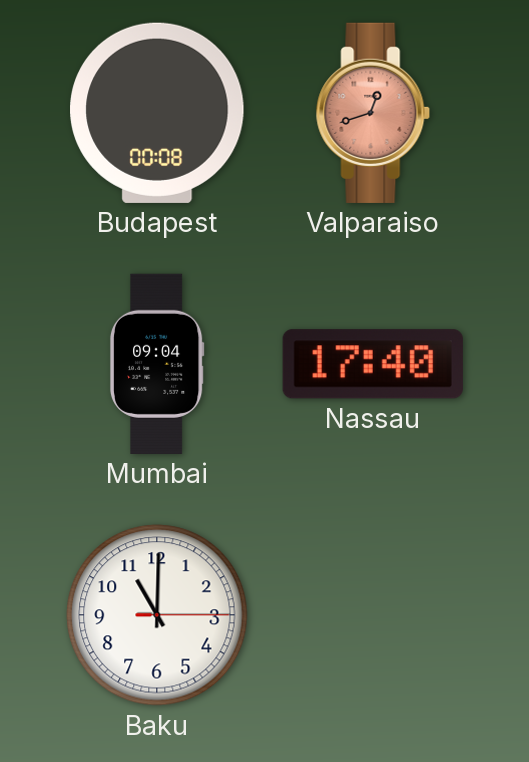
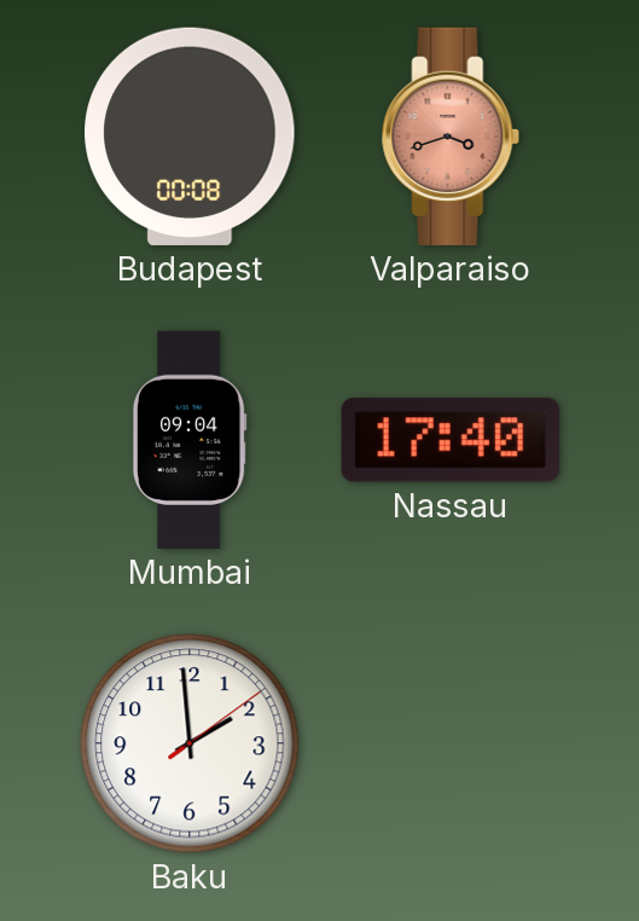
Valparaiso: 12:42 -> 3:42
Baku: 11:00 -> 1:59
